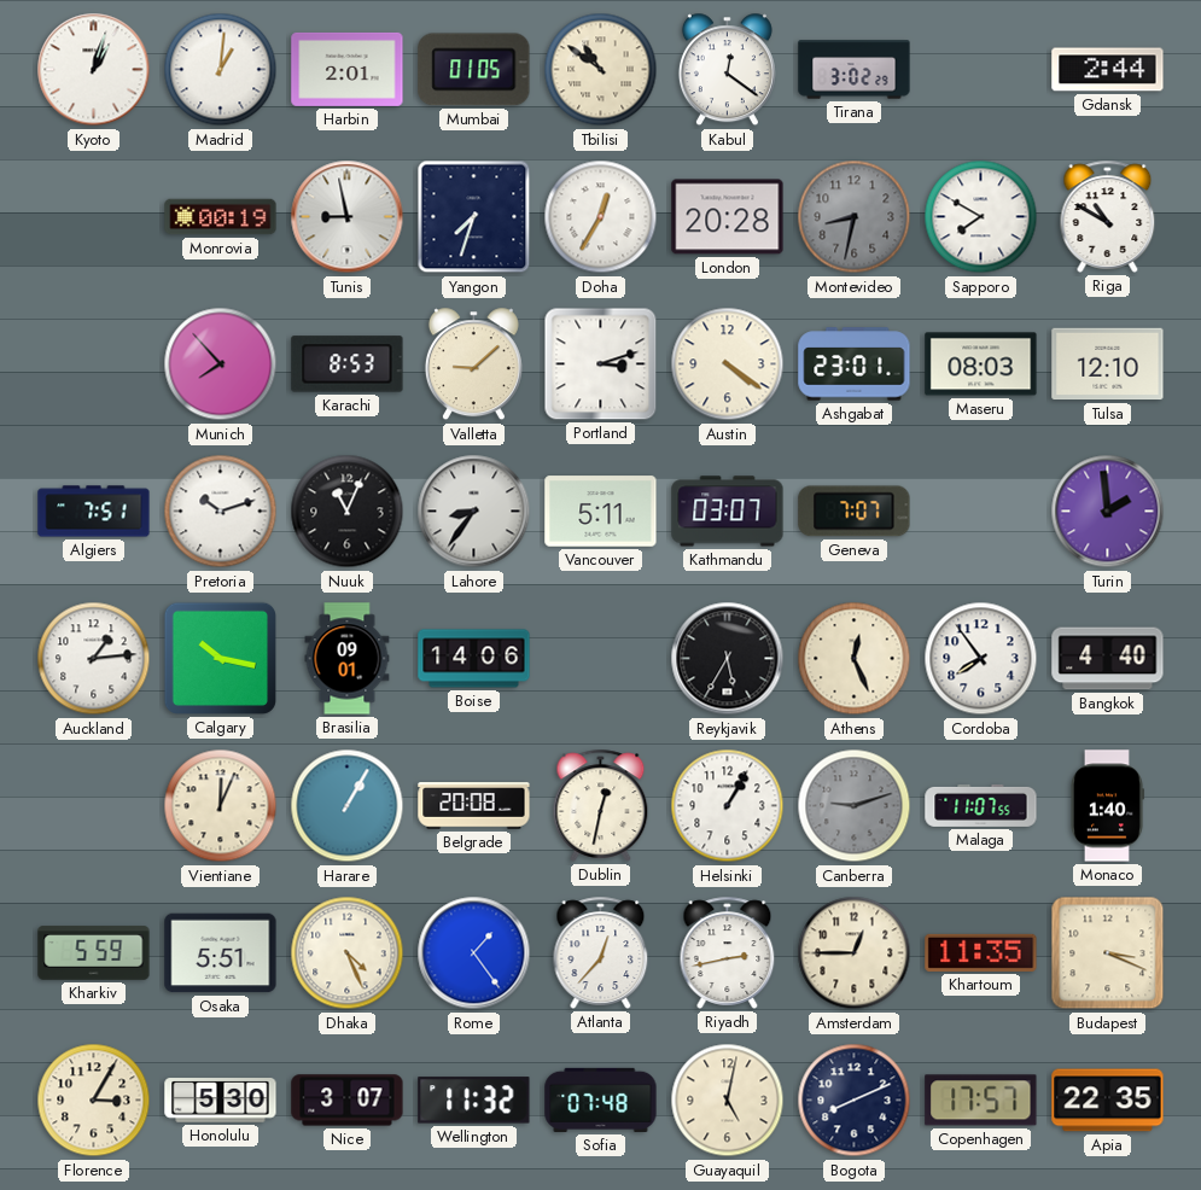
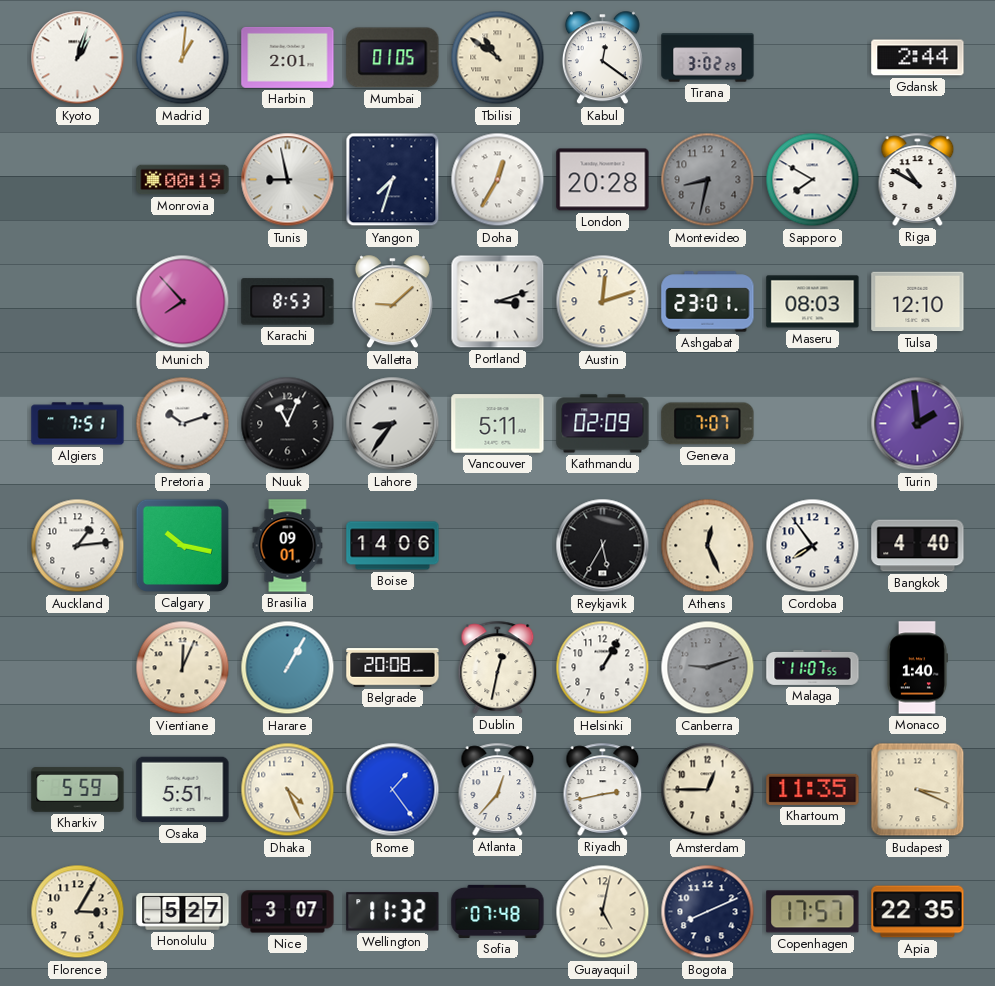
Austin: 4:21 -> 12:12
Kathmandu: 03:07 -> 02:09
Honolulu: 5:30 -> 5:27
